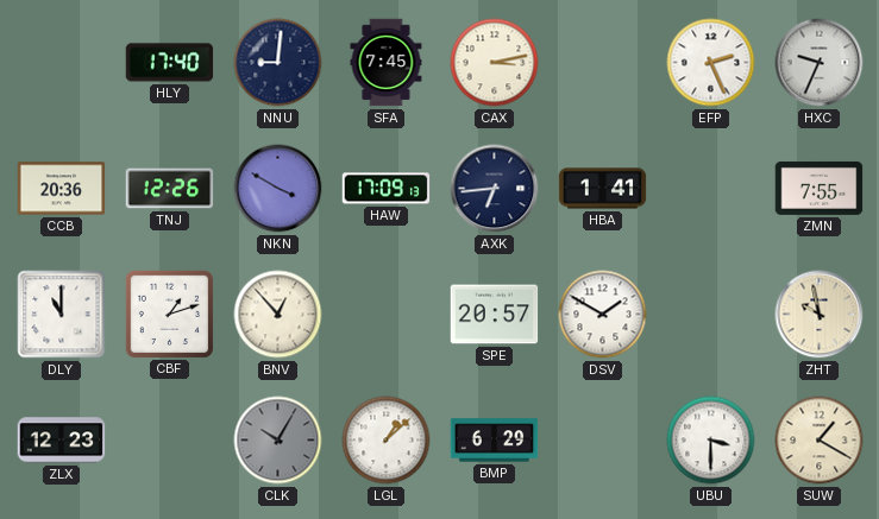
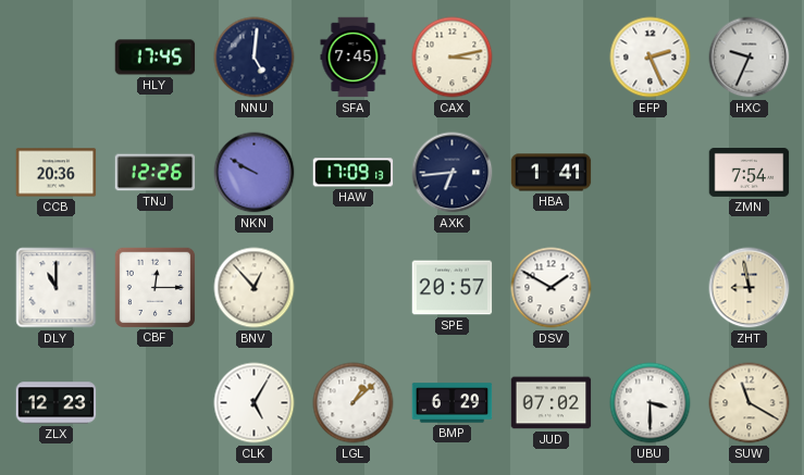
HLY: 17:40 -> 17:45
NNU: 9:01 -> 5:01
NKN: 3:50 -> 9:50
ZMN: 7:55 -> 7:54
CBF: 1:12 -> 12:15
ZHT: 9:58 -> 8:58
CLK: 10:05 -> 5:05
CLK dial: grey -> white
JUD: none -> 07:02
SUW: 1:20 -> 11:20
